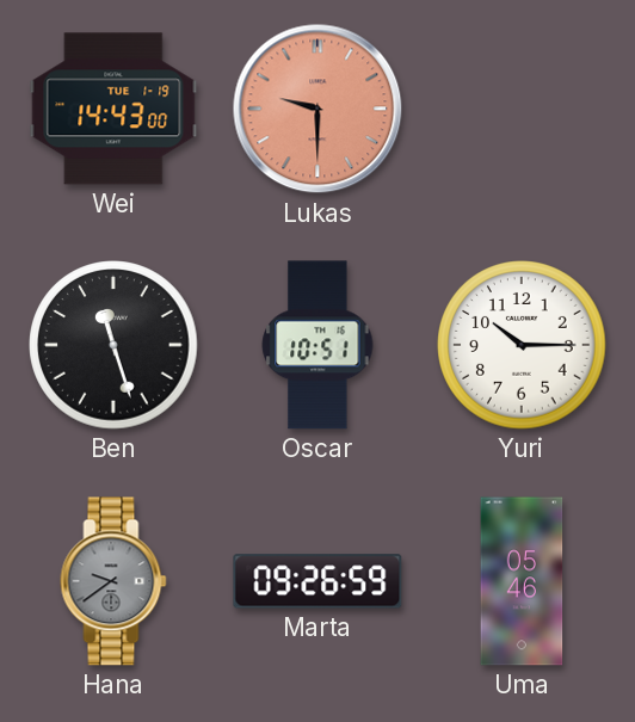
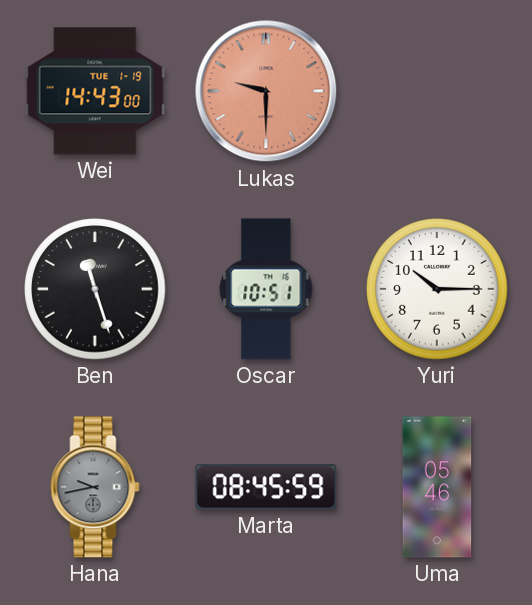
Hana: 9:39 -> 9:43
Marta: 09:26 -> 08:45
